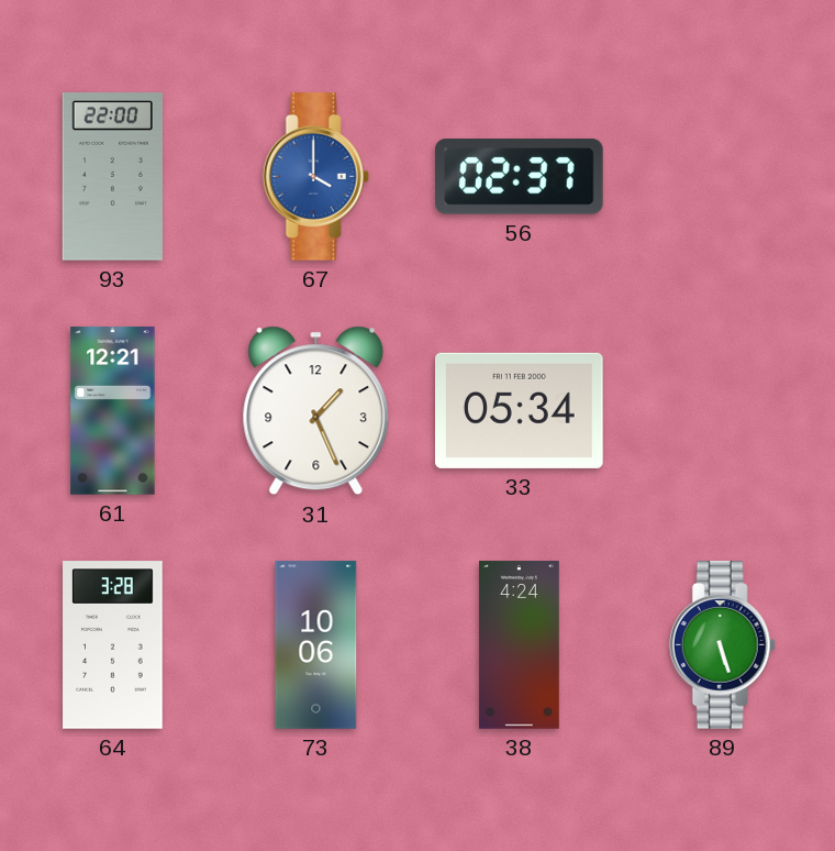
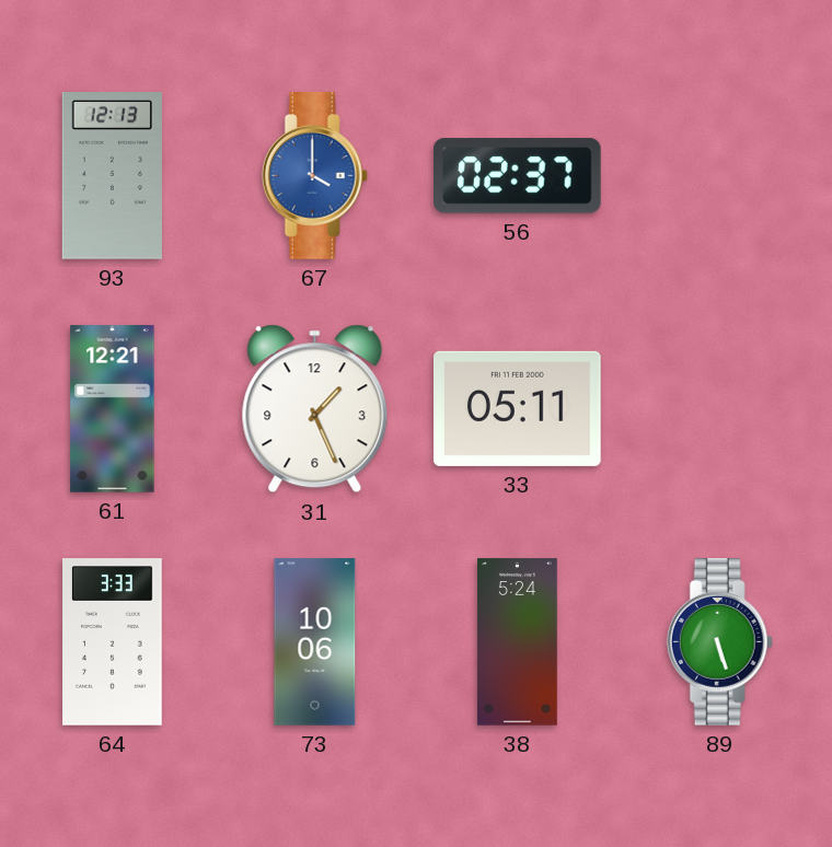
93: 22:00 -> 12:13
33: 05:34 -> 05:11
64: 3:28 -> 3:33
38: 4:24 -> 5:24
